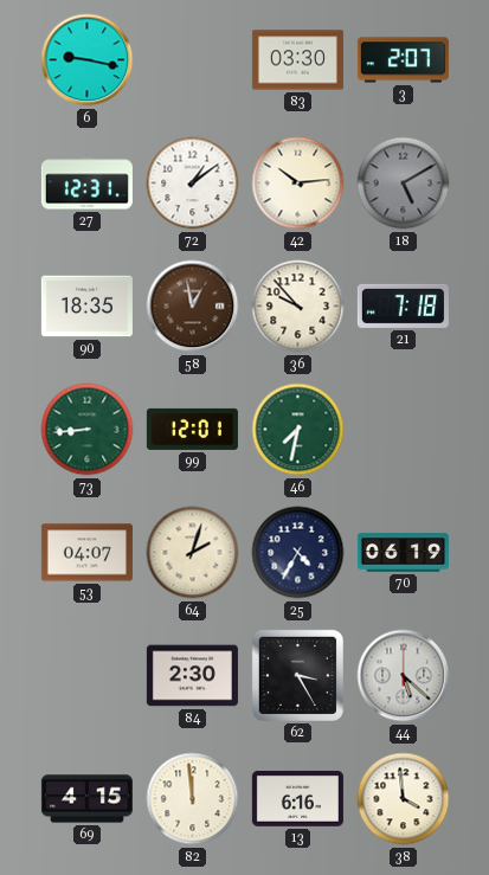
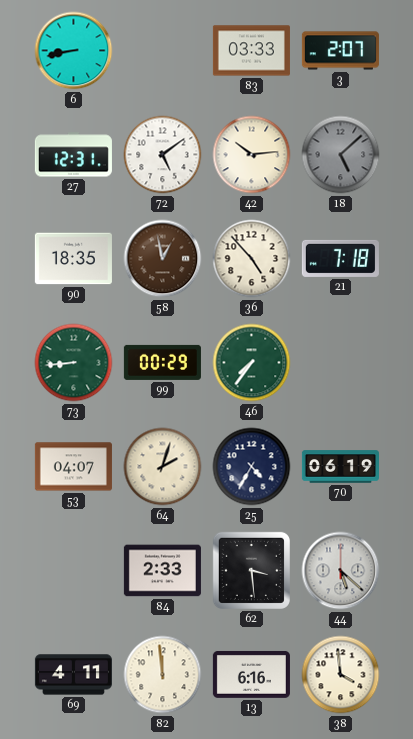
6: 9:17 -> 8:43
83: 03:30 -> 03:33
72: 1:09 -> 5:09
18: 5:10 -> 5:08
36: 9:53 -> 4:53
99: 12:01 -> 00:29
46: 7:32 -> 7:36
84: 2:30 -> 2:33
62: 3:25 -> 3:29
69: 4:15 -> 4:11
